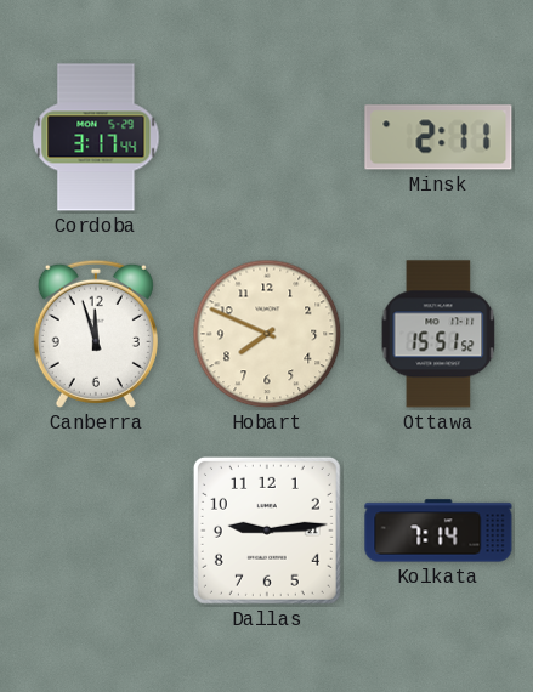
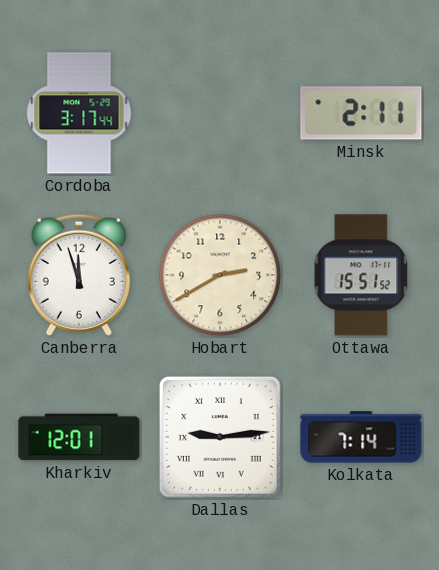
Hobart: 7:49 -> 2:40
Kharkiv: none -> 12:01
Dallas numerals: Arabic -> Roman
